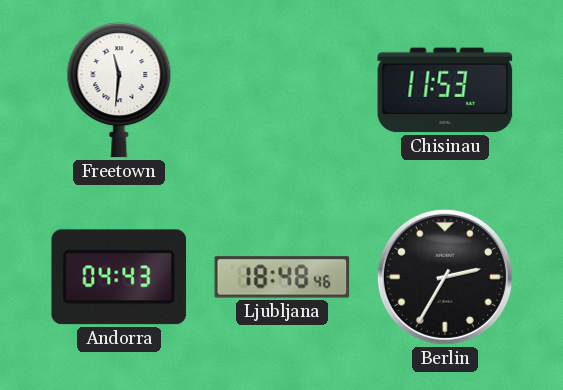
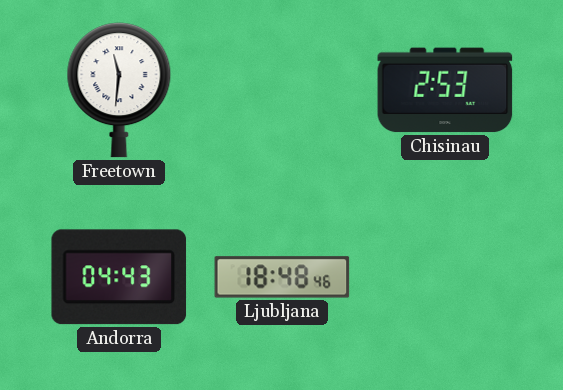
Chisinau: 11:53 -> 2:53
Berlin: 2:35 -> none
